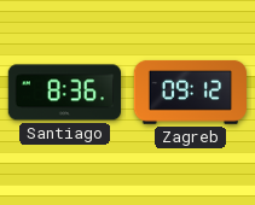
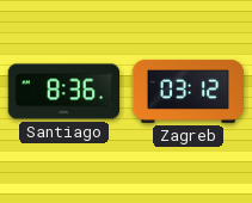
Zagreb: 09:12 -> 03:12
